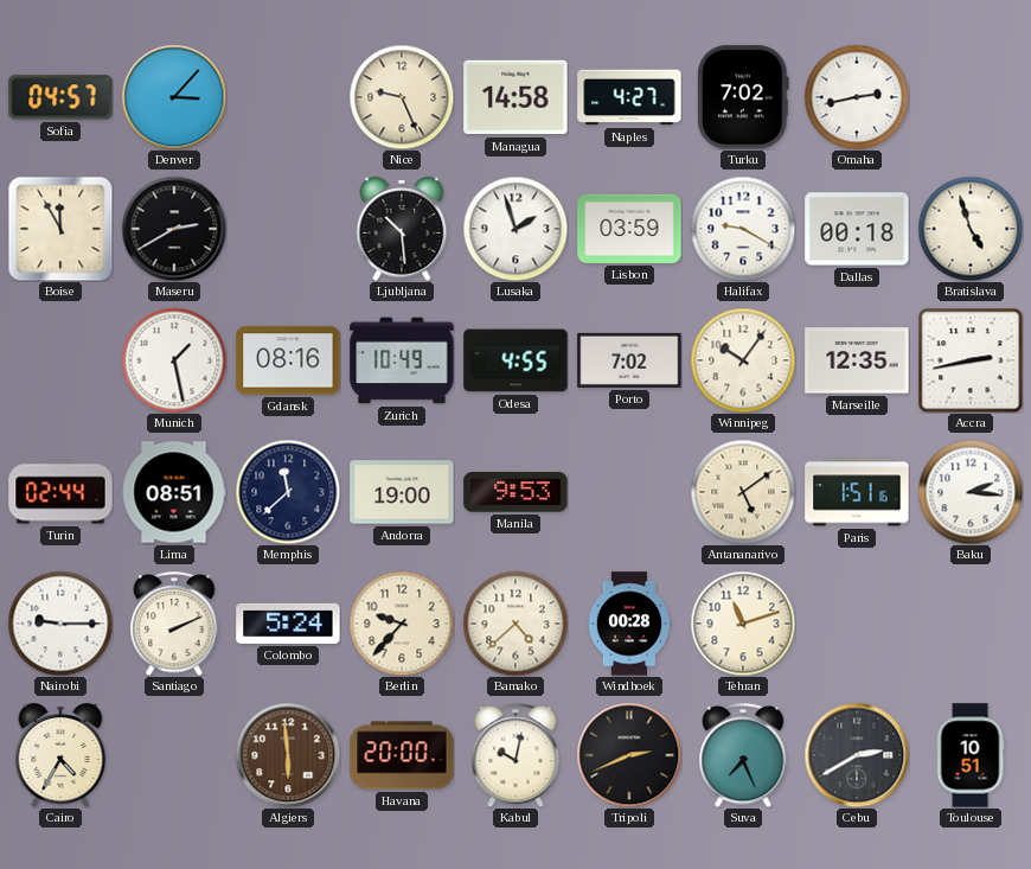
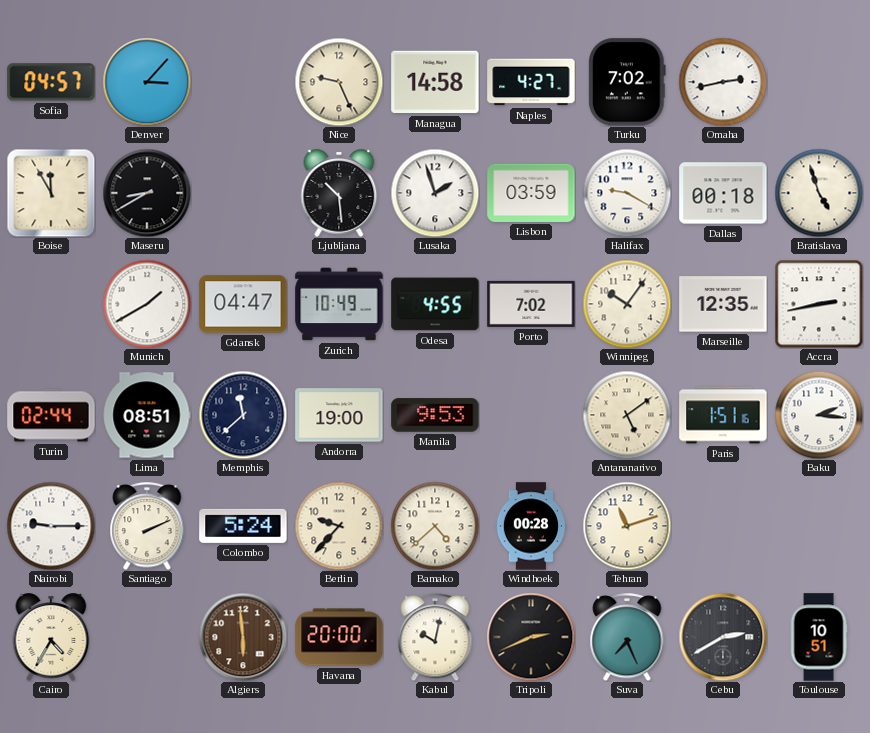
Maseru: 2:40 -> 8:40
Munich: 1:28 -> 1:40
Gdansk: 08:16 -> 04:47
